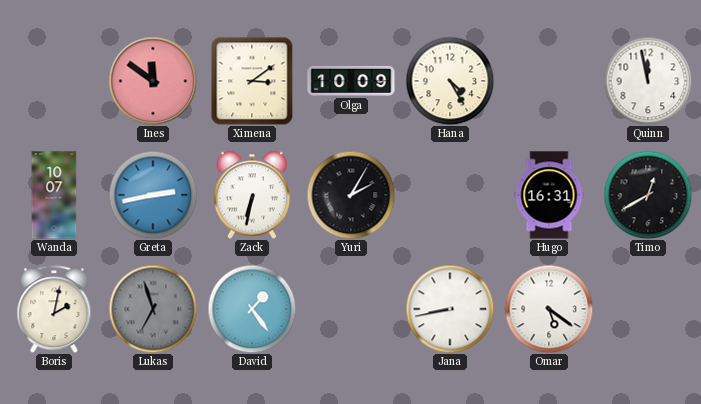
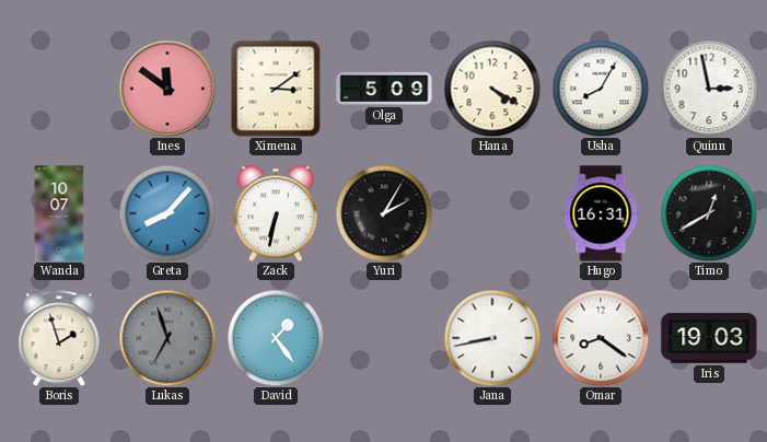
Olga: 10:09 -> 5:09
Hana: 4:25 -> 4:20
Usha: none -> 8:05
Quinn: 11:58 -> 2:58
Greta: 2:43 -> 8:07
Boris: 2:02 -> 1:57
Omar: 5:21 -> 8:21
Iris: none -> 19:03
